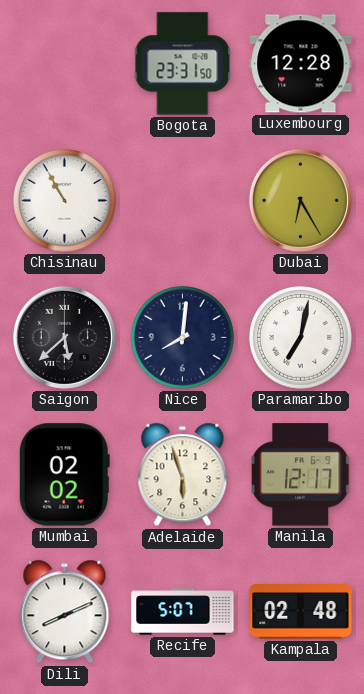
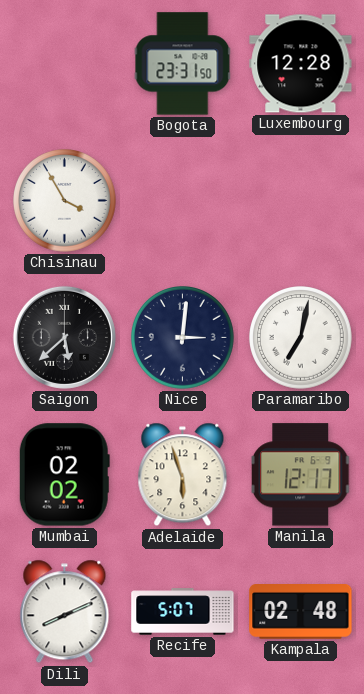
Chisinau: 10:55 -> 3:55
Dubai: 6:25 -> none
Nice: 8:01 -> 3:01
